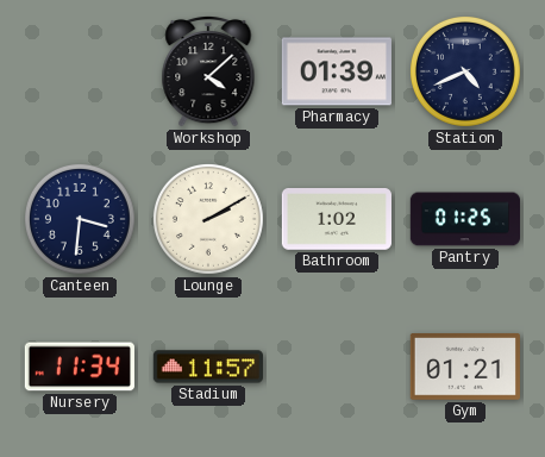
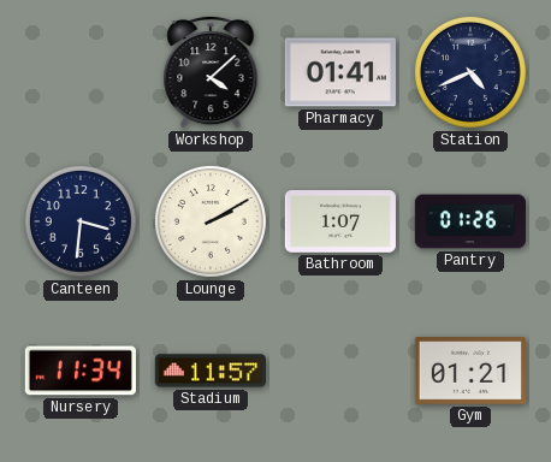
Pharmacy: 01:39 -> 01:41
Bathroom: 1:02 -> 1:07
Pantry: 01:25 -> 01:26
